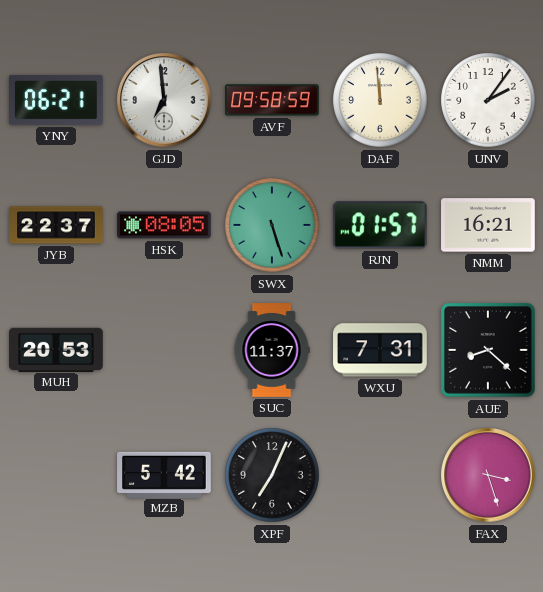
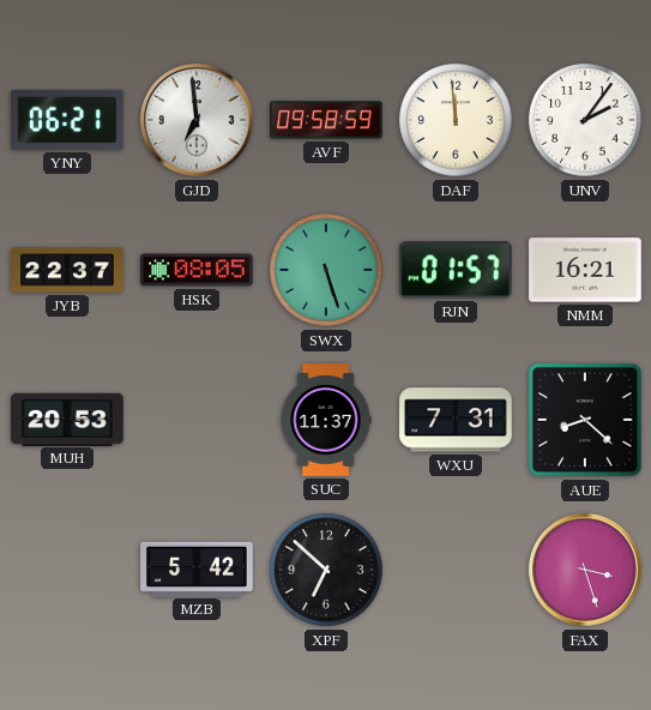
XPF: 7:04 -> 6:52
